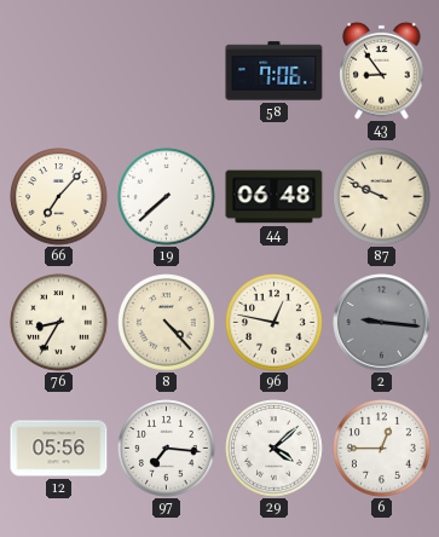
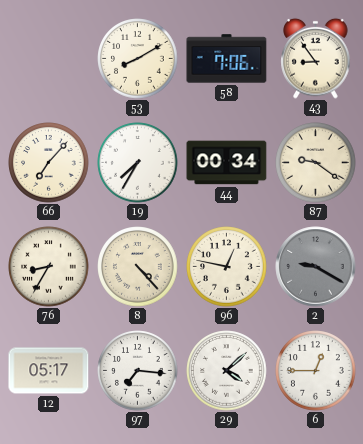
53: none -> 8:10
19: 7:38 -> 7:35
44: 06:48 -> 00:34
87: 9:49 -> 9:21
2: 9:16 -> 9:20
12: 05:56 -> 05:17
